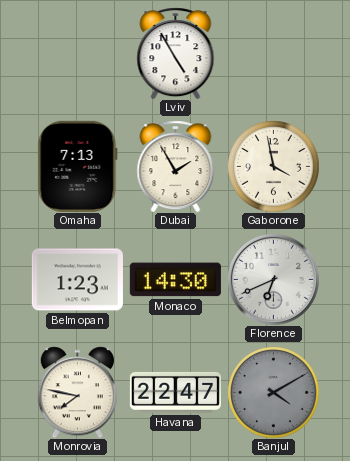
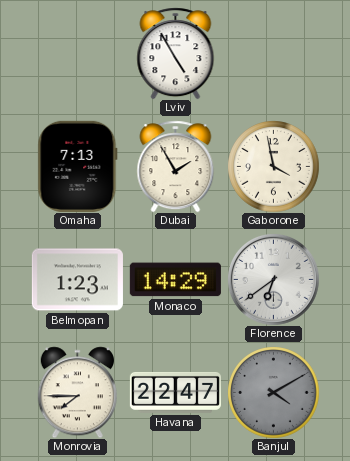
Monaco: 14:30 -> 14:29
Florence: 6:41 -> 6:39
Monrovia: 7:47 -> 7:45
